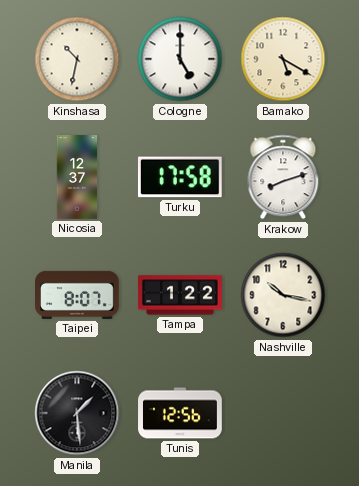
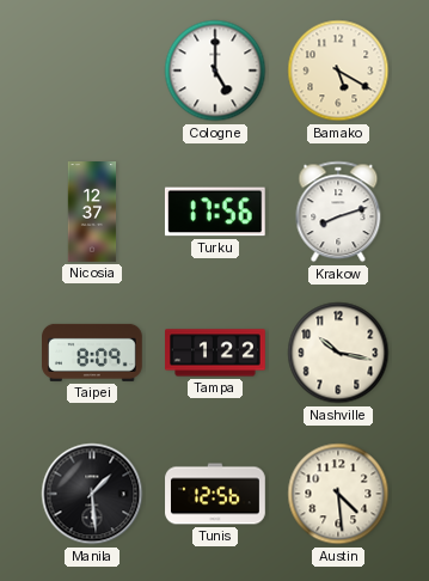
Kinshasa: 10:32 -> none
Turku: 17:58 -> 17:56
Taipei: 8:07 -> 8:09
Austin: none -> 4:29
